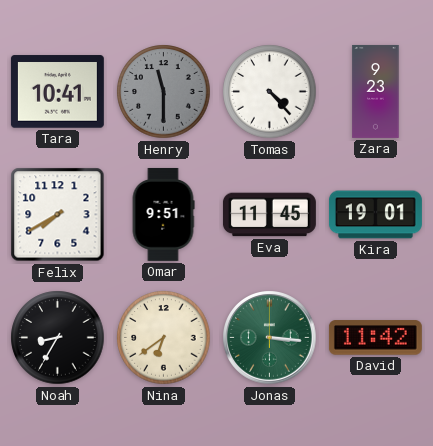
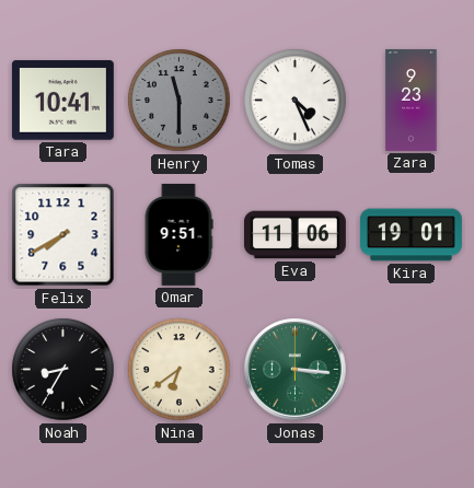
Tomas: 4:23 -> 4:26
Eva: 11:45 -> 11:06
David: 11:42 -> none
